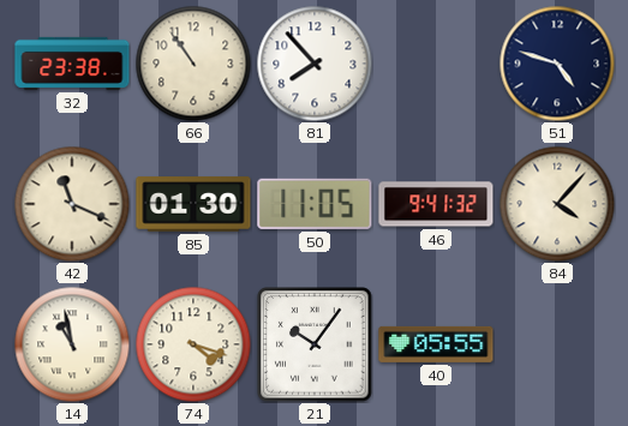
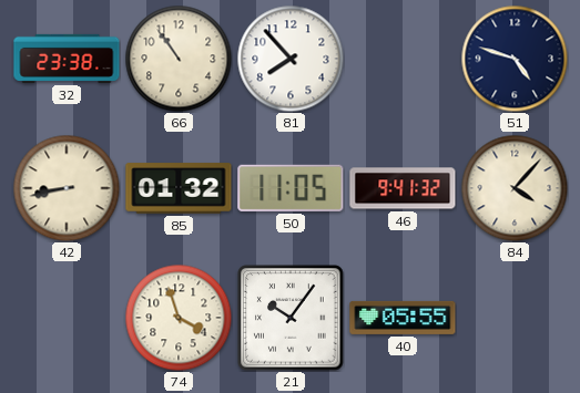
42: 11:19 -> 8:43
85: 01:30 -> 01:32
14: 10:58 -> none
74: 4:18 -> 3:57
